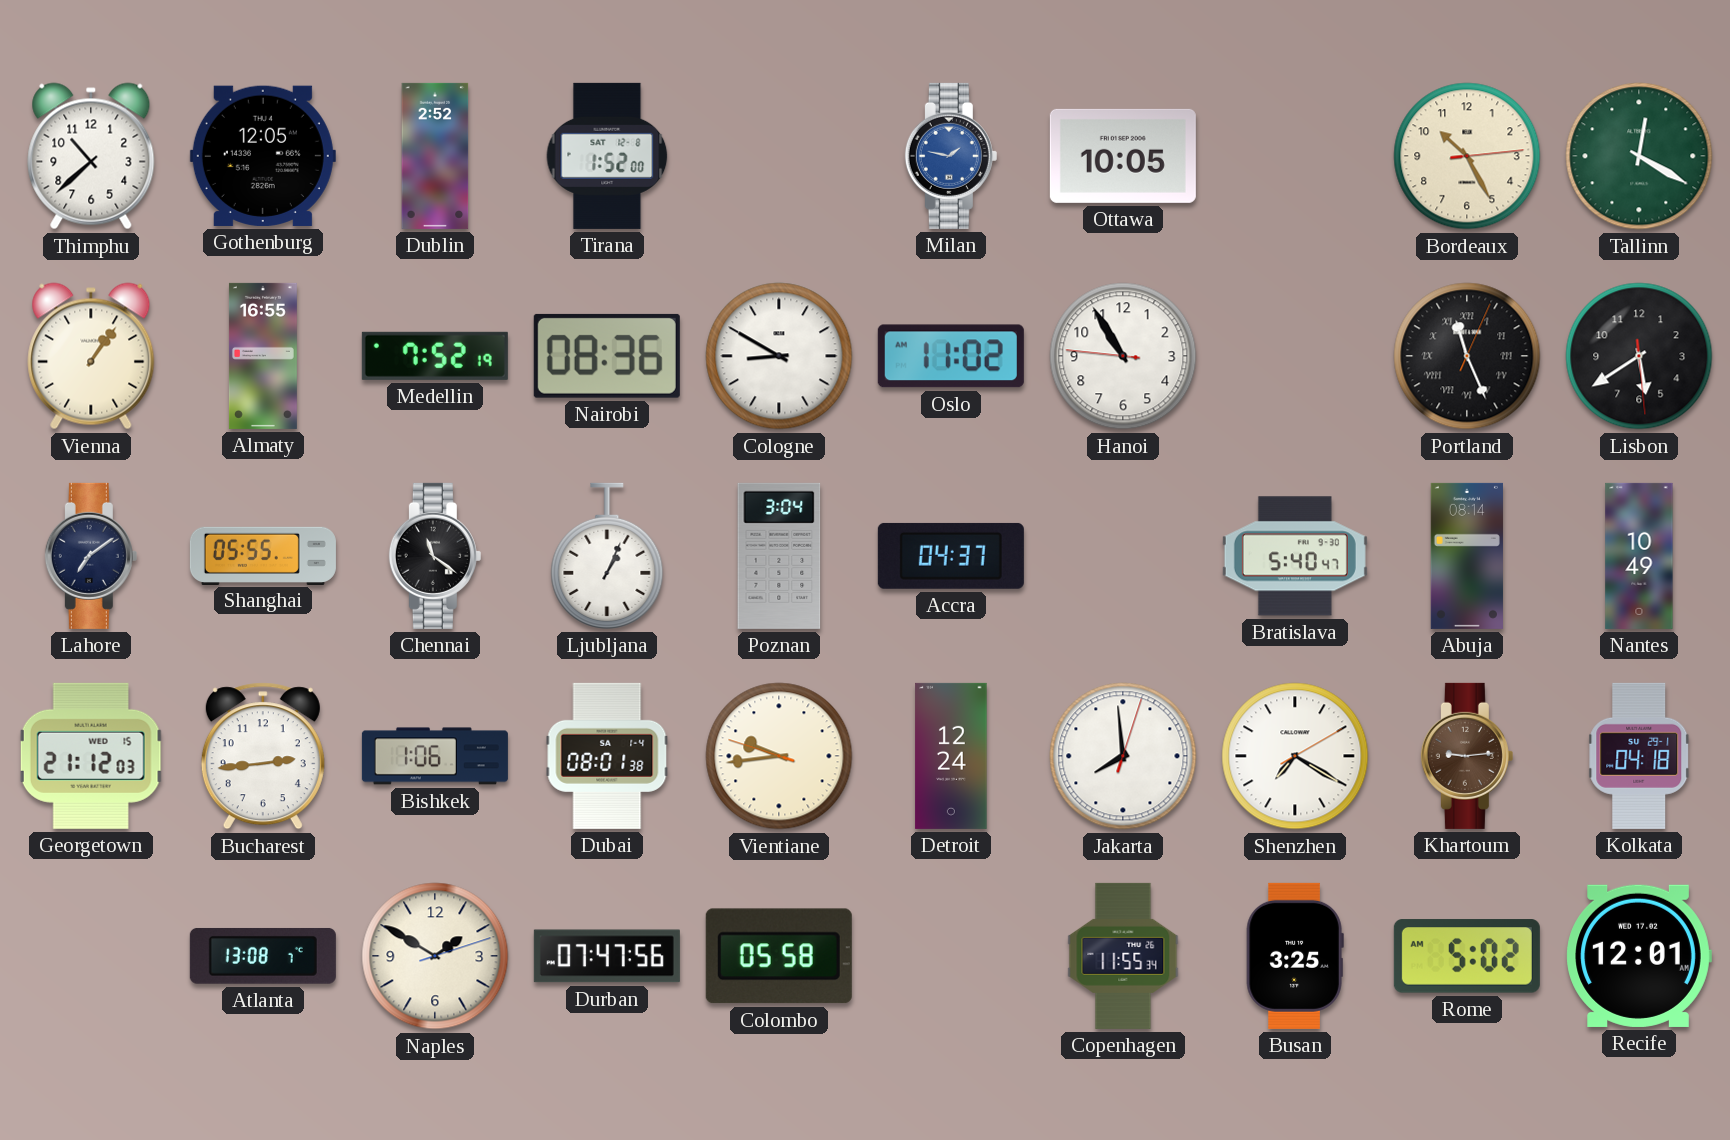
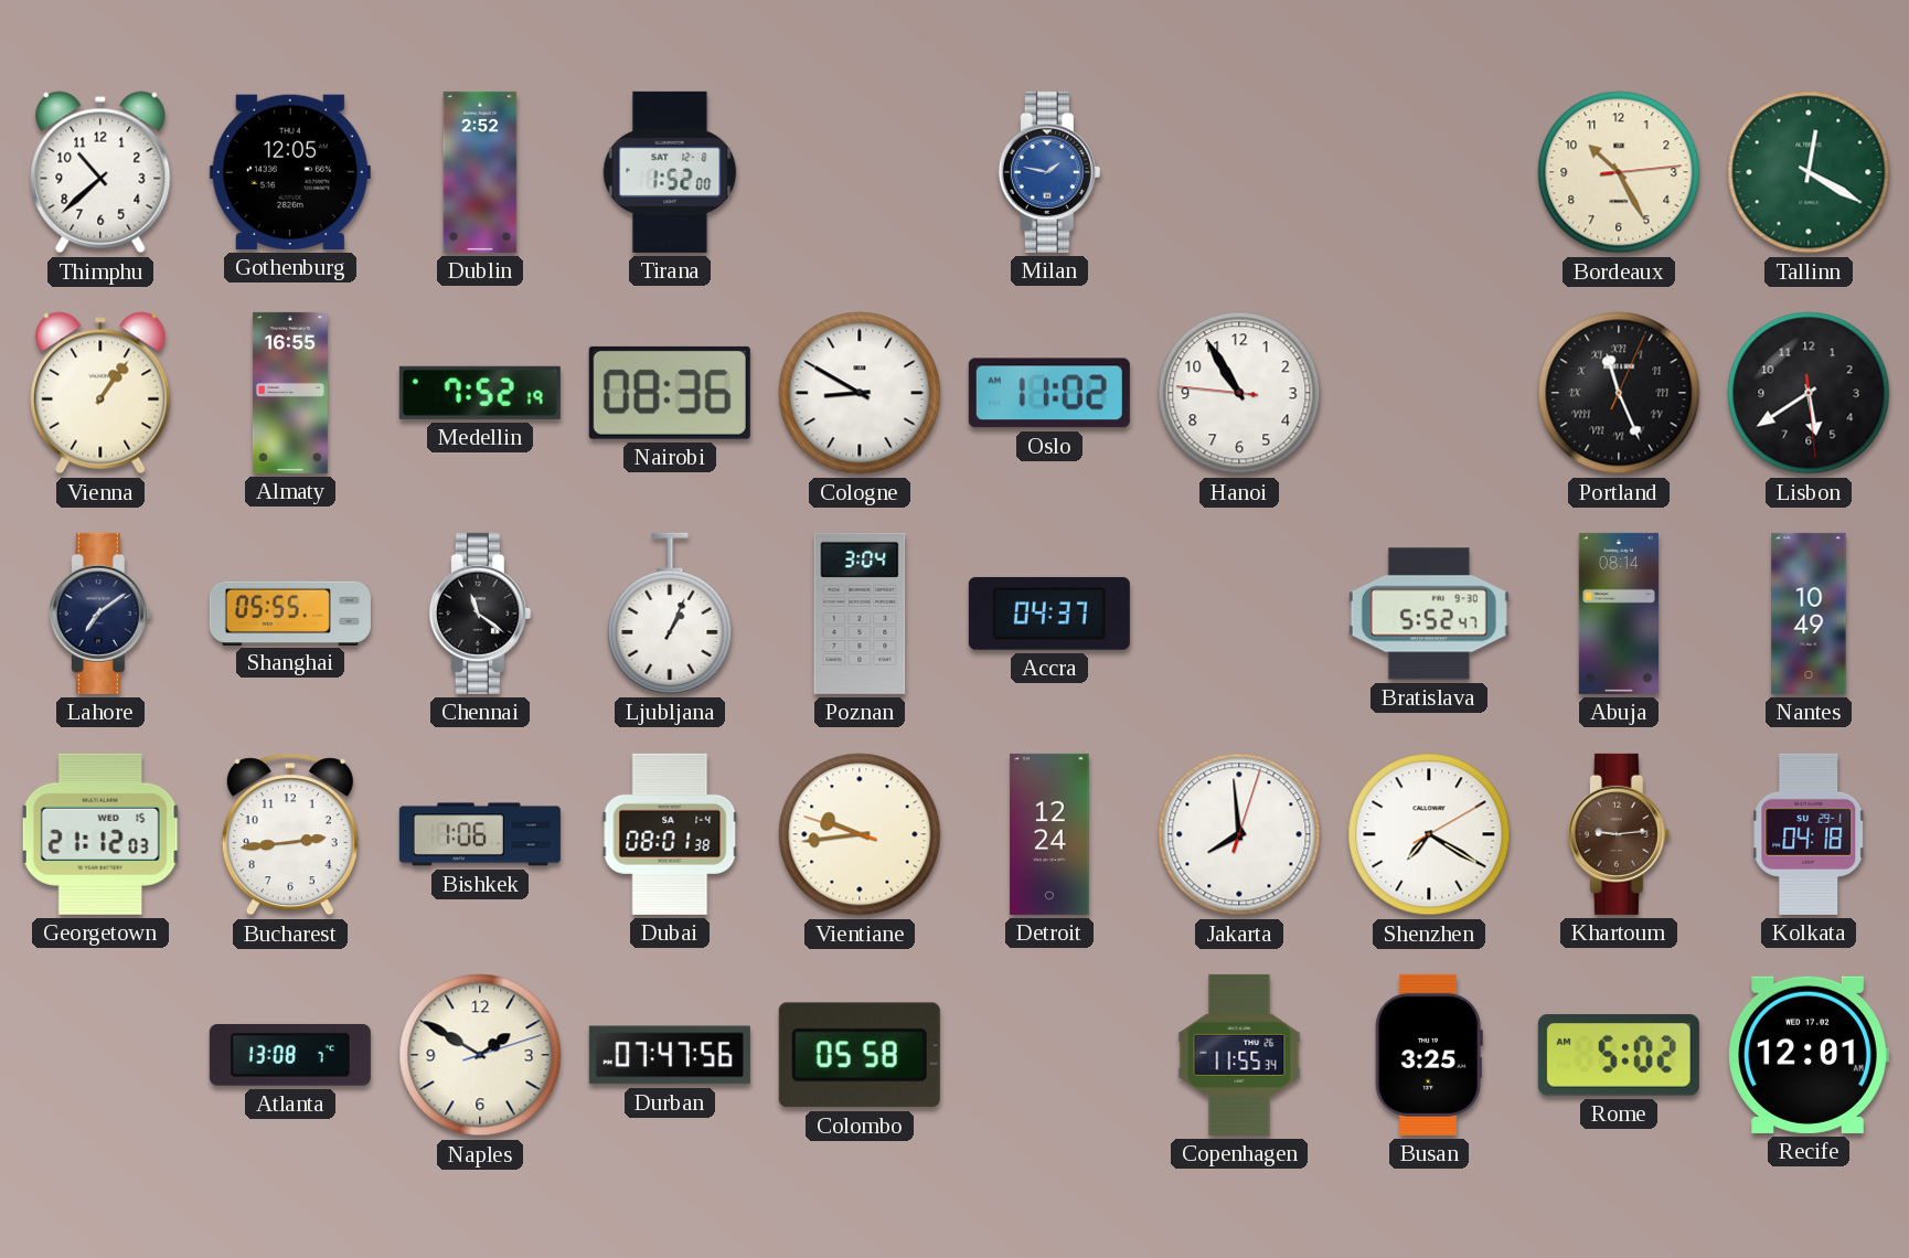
Ottawa: 10:05 -> none
Bratislava: 5:40 -> 5:52
